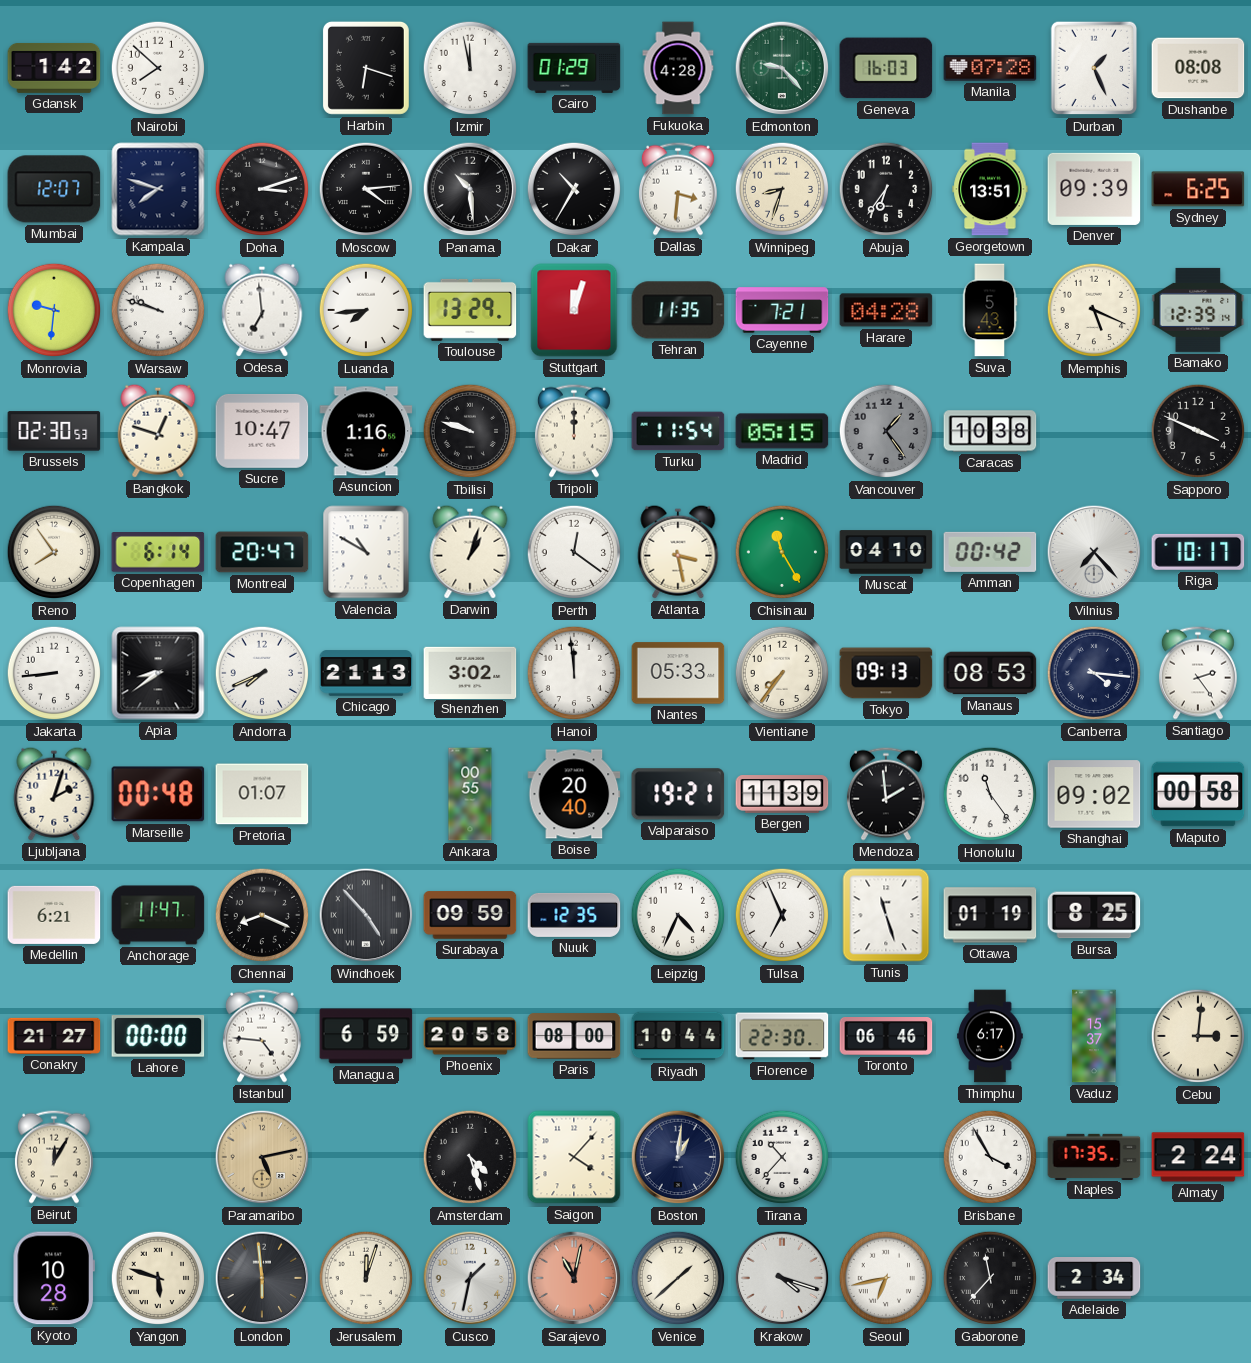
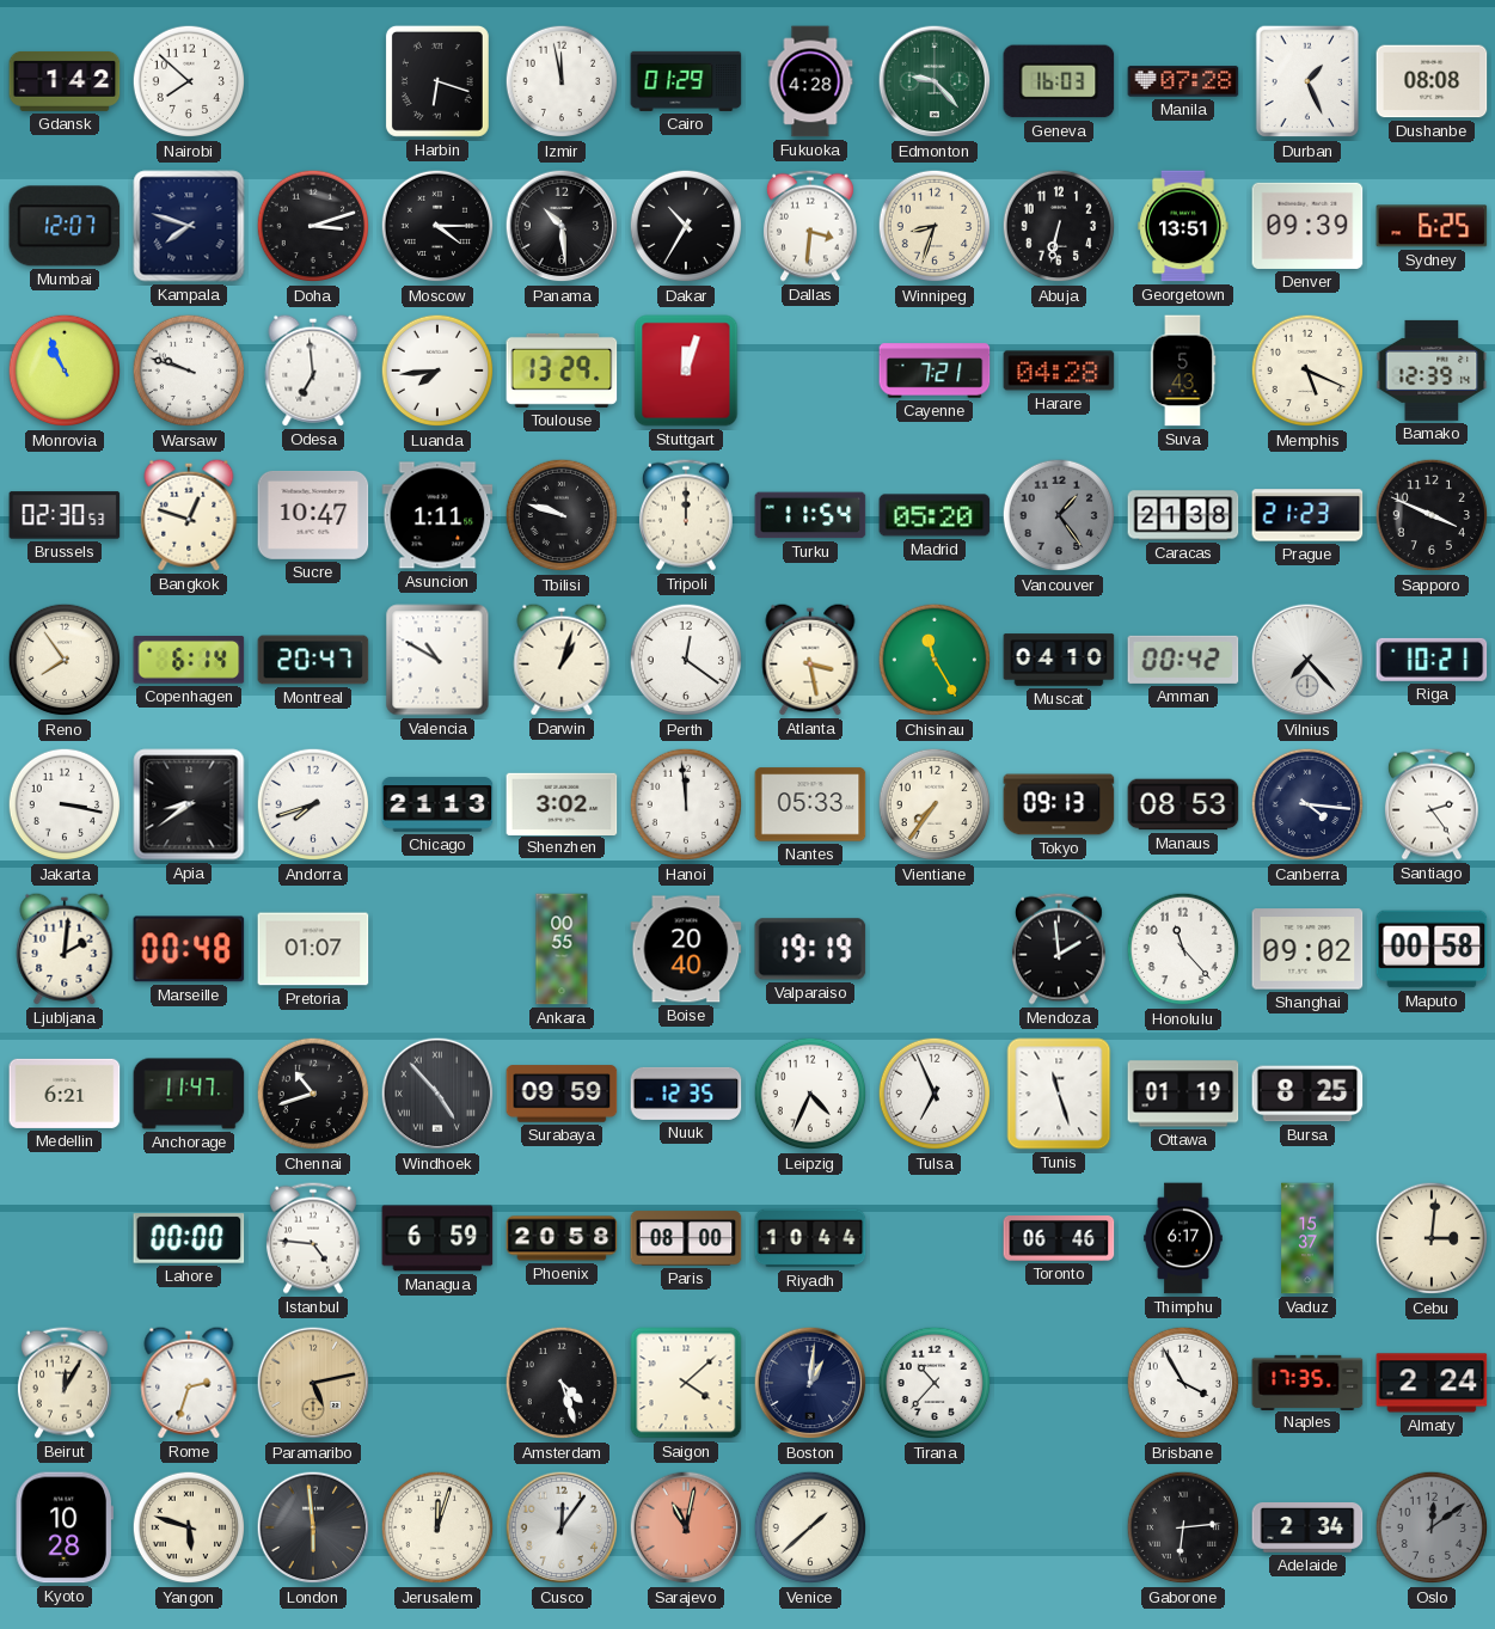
Moscow: 4:14 -> 4:15
Abuja: 6:36 -> 6:32
Monrovia: 9:31 -> 10:56
Tehran: 11:35 -> none
Asuncion: 1:16 -> 1:11
Madrid: 05:15 -> 05:20
Caracas: 10:38 -> 21:38
Prague: none -> 21:23
Riga: 10:17 -> 10:21
Jakarta: 8:44 -> 3:17
Andorra: 7:41 -> 7:42
Ljubljana: 2:03 -> 2:01
Valparaiso: 19:21 -> 19:19
Bergen: 11:39 -> none
Honolulu: 11:24 -> 11:23
Chennai: 8:19 -> 10:42
Conakry: 21:27 -> none
Florence: 22:30 -> none
Rome: none -> 2:33
Saigon: 4:07 -> 4:08
Cusco: 1:32 -> 12:06
Krakow: 4:18 -> none
Seoul: 6:43 -> none
Gaborone: 11:37 -> 6:14
Oslo: none -> 12:09
